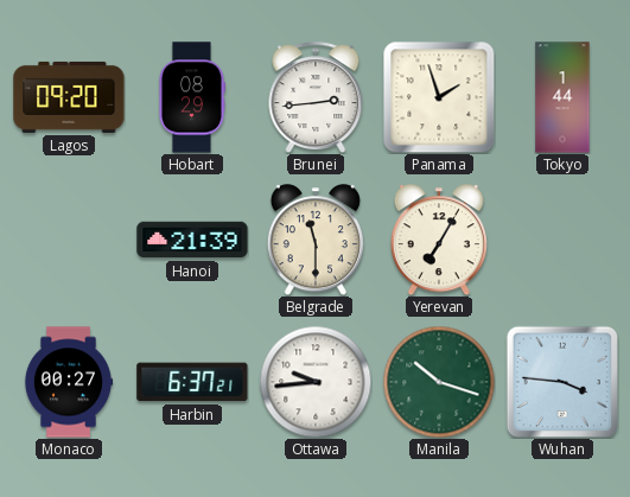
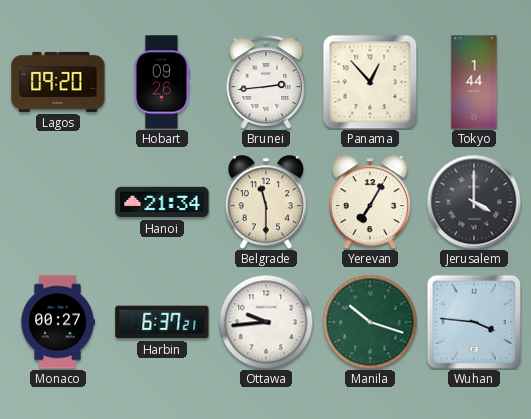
Hobart: 08:29 -> 09:26
Panama: 1:57 -> 12:53
Hanoi: 21:39 -> 21:34
Jerusalem: none -> 4:00
